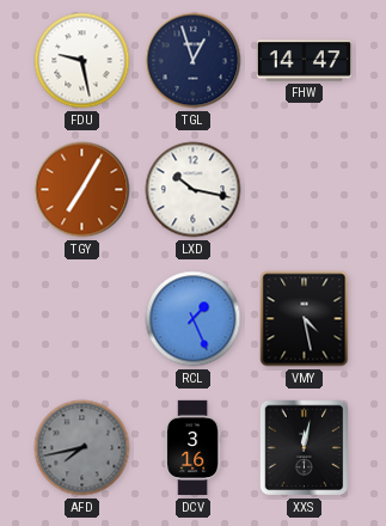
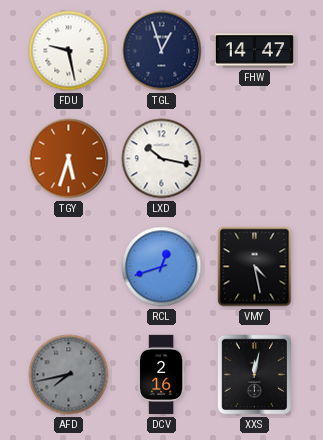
TGY: 7:05 -> 5:33
RCL: 1:26 -> 12:42
DCV: 3:16 -> 2:16
